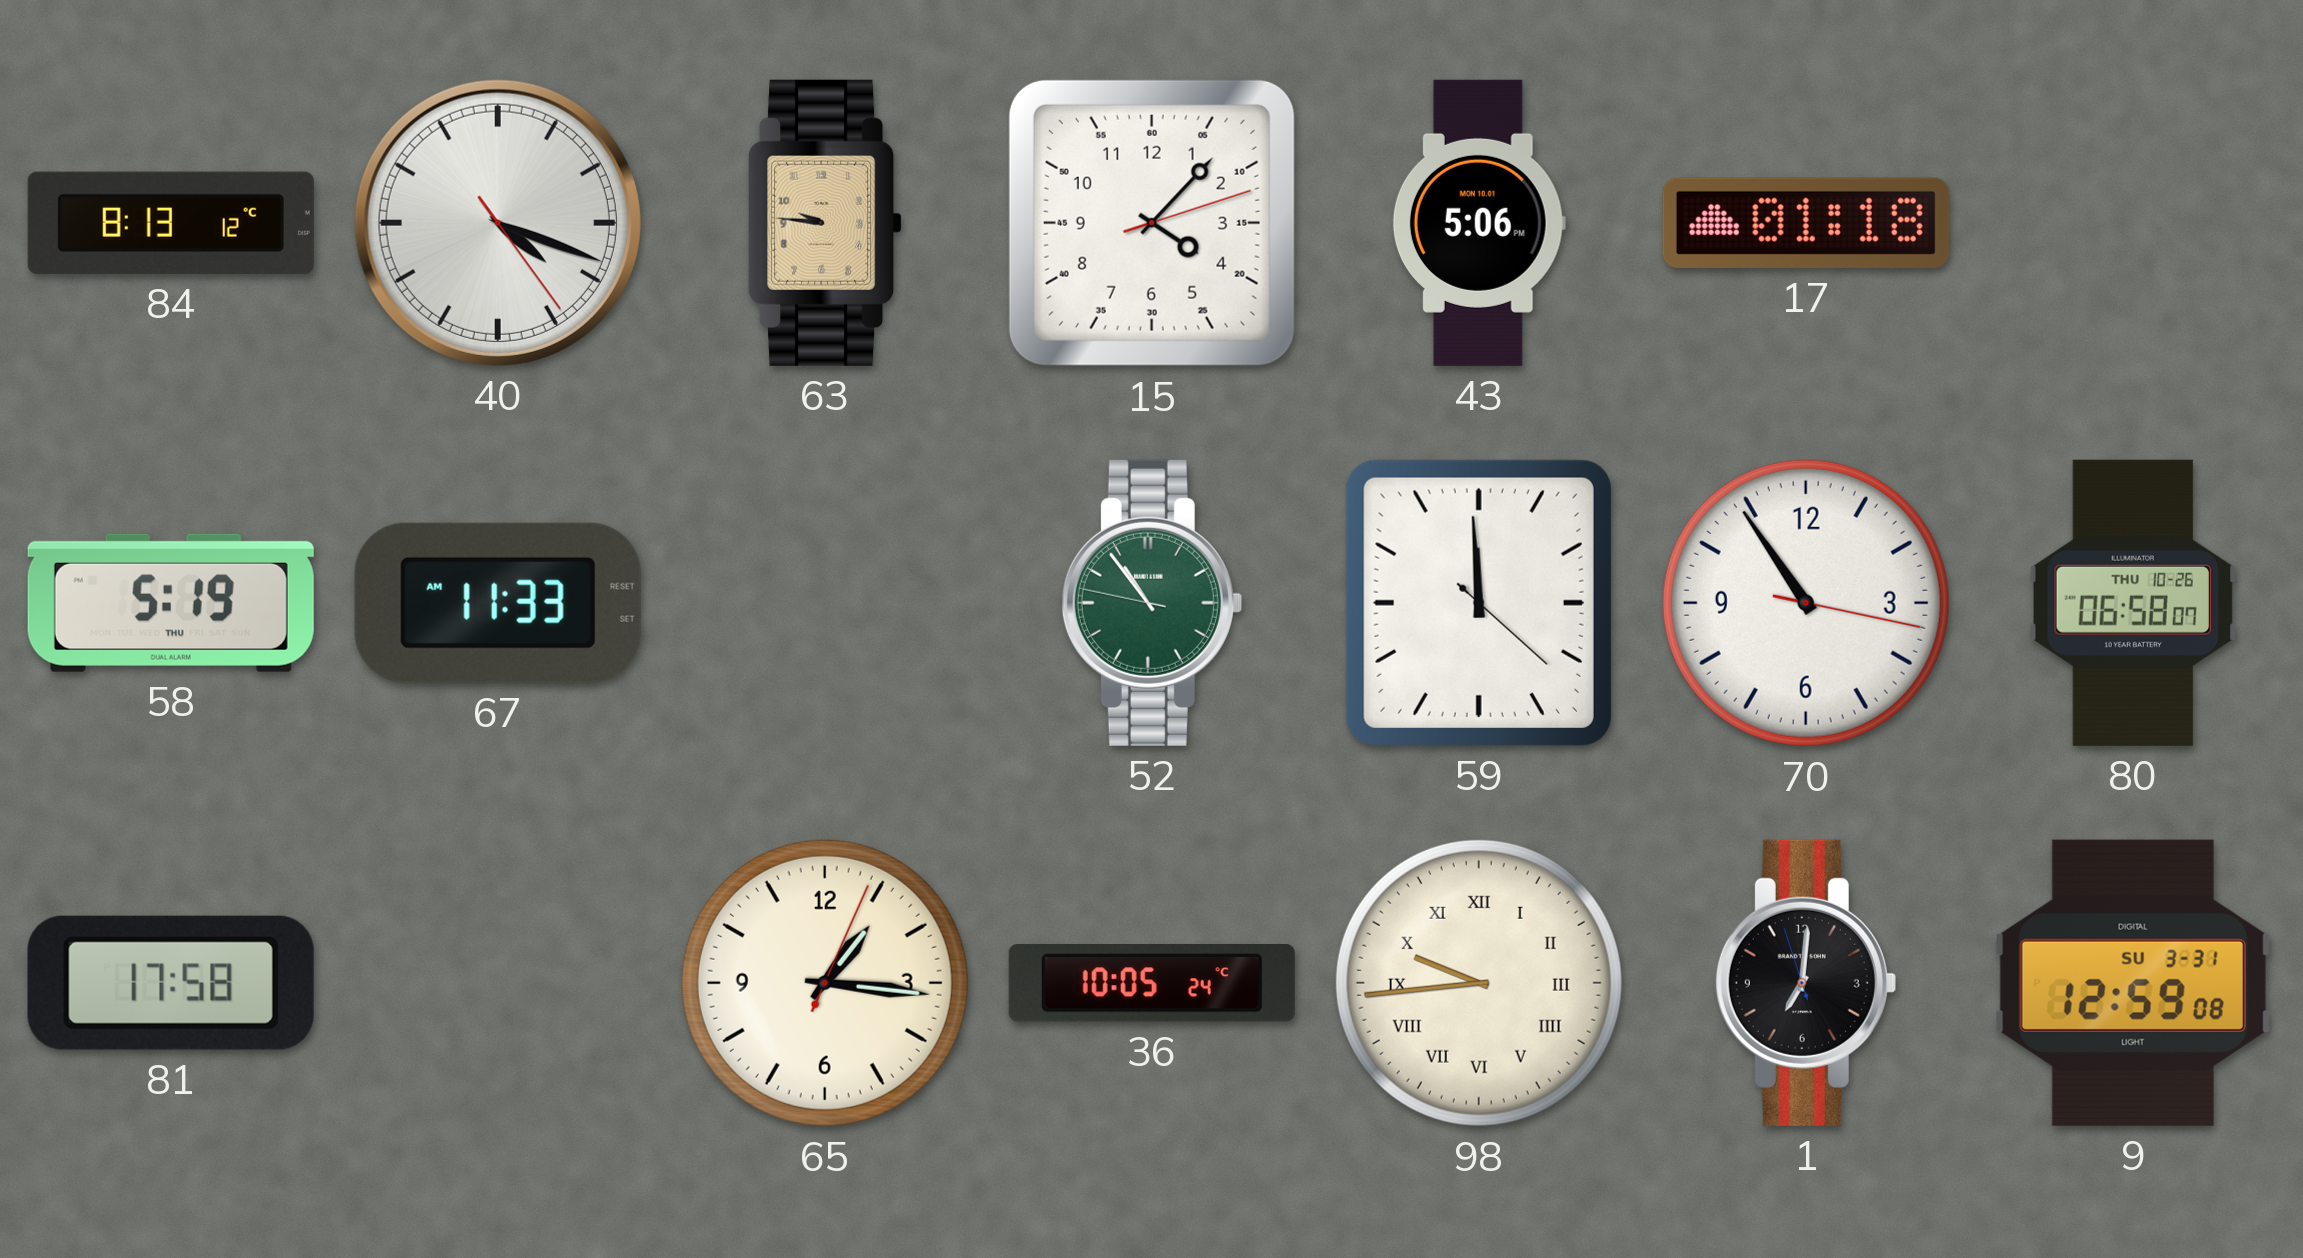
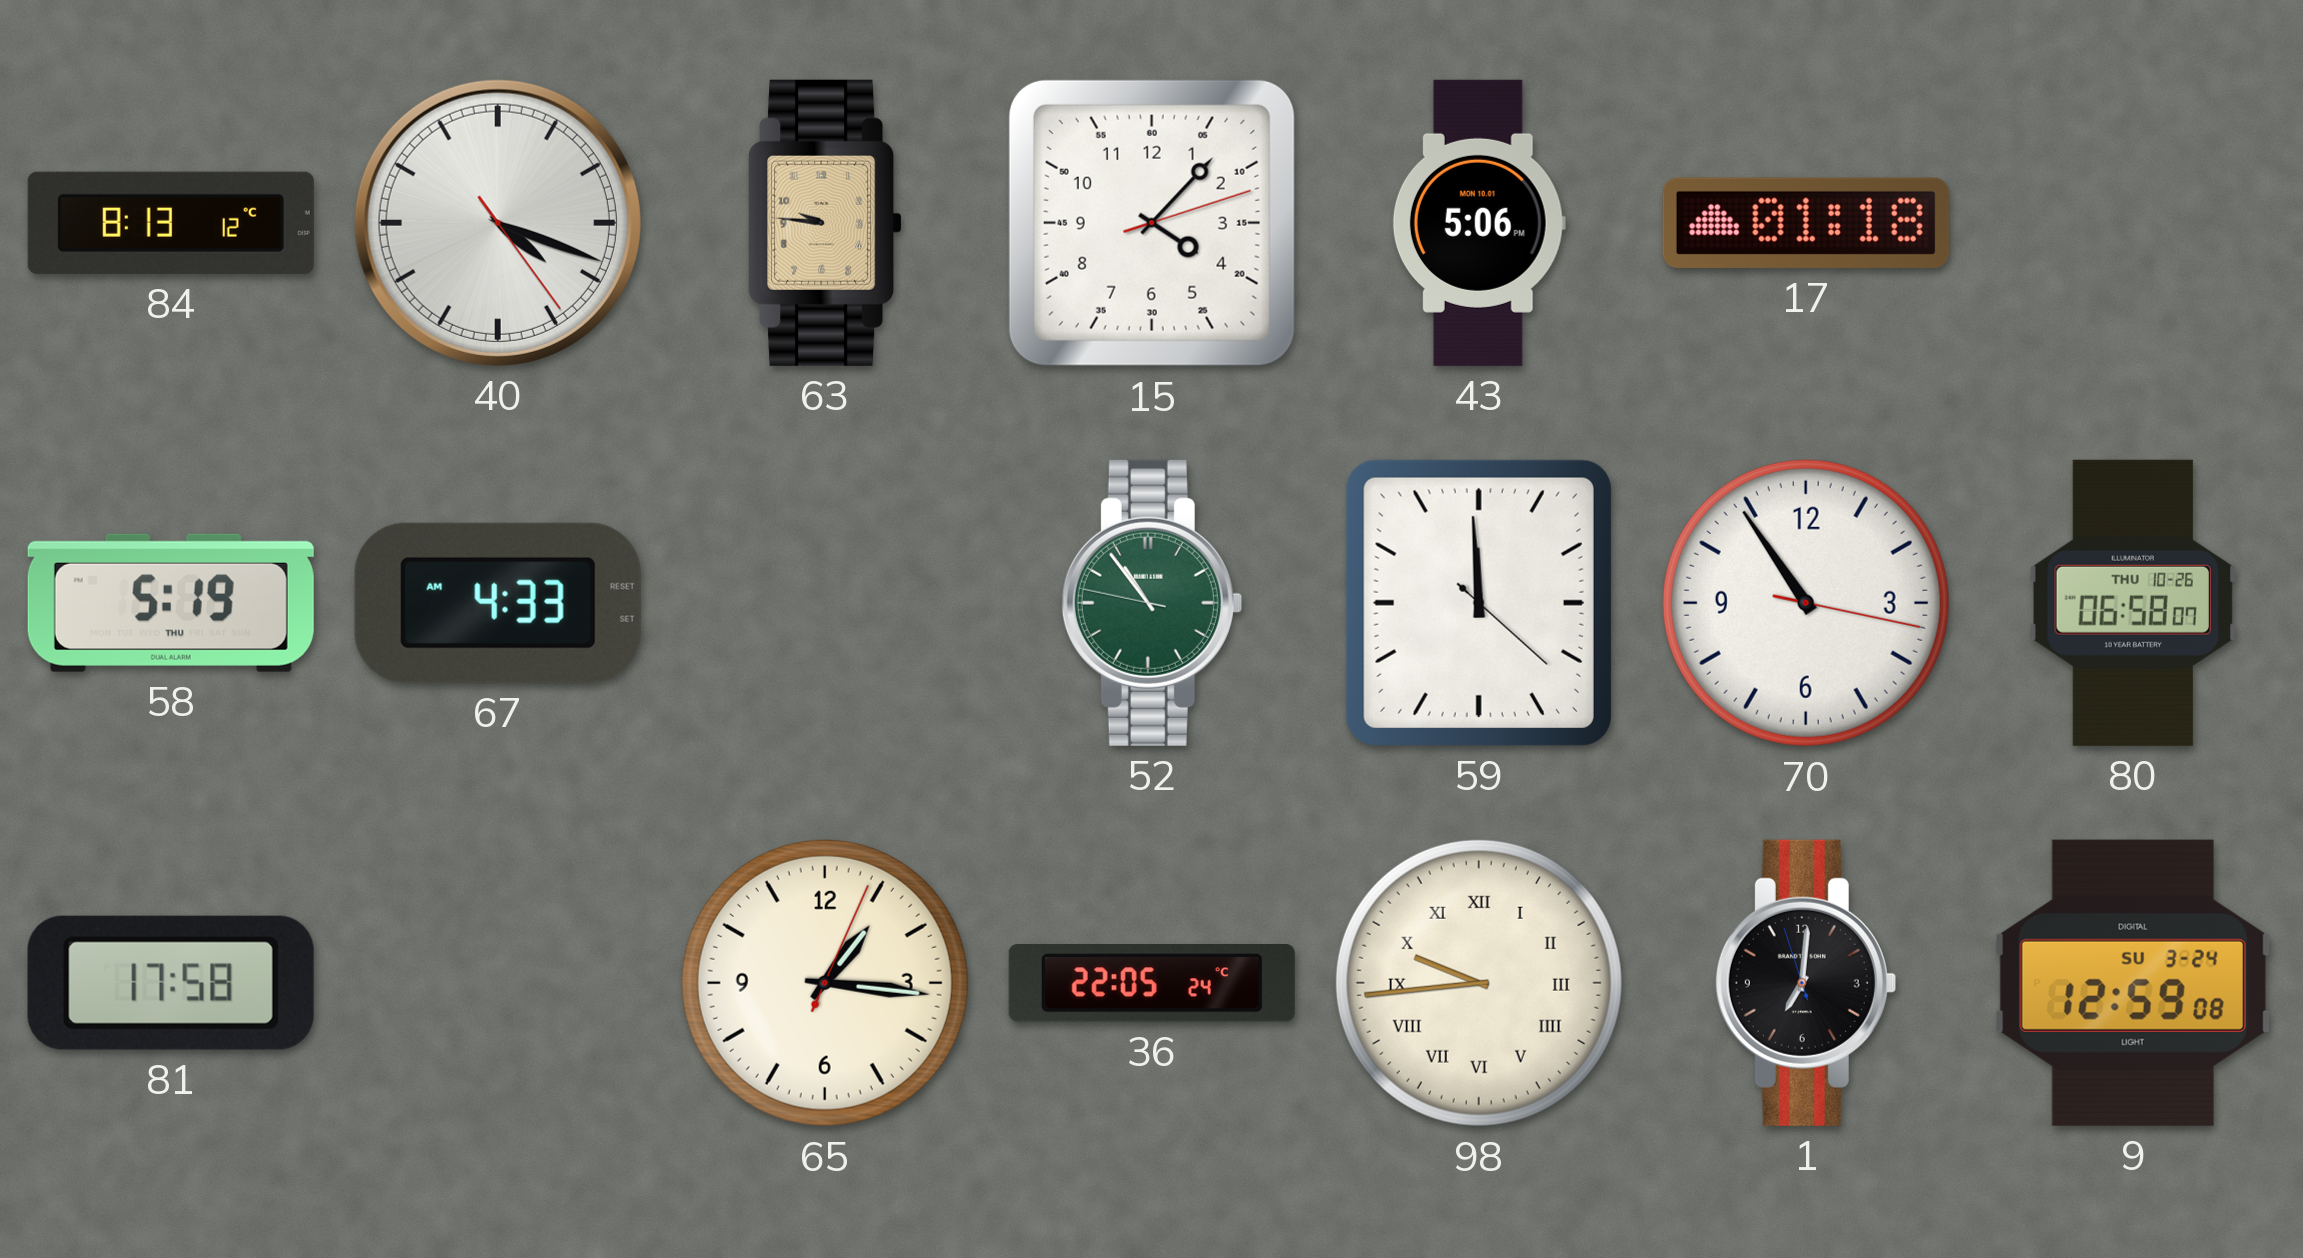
67: 11:33 -> 4:33
36: 10:05 -> 22:05
9 date: SU 3-31 -> SU 3-24
